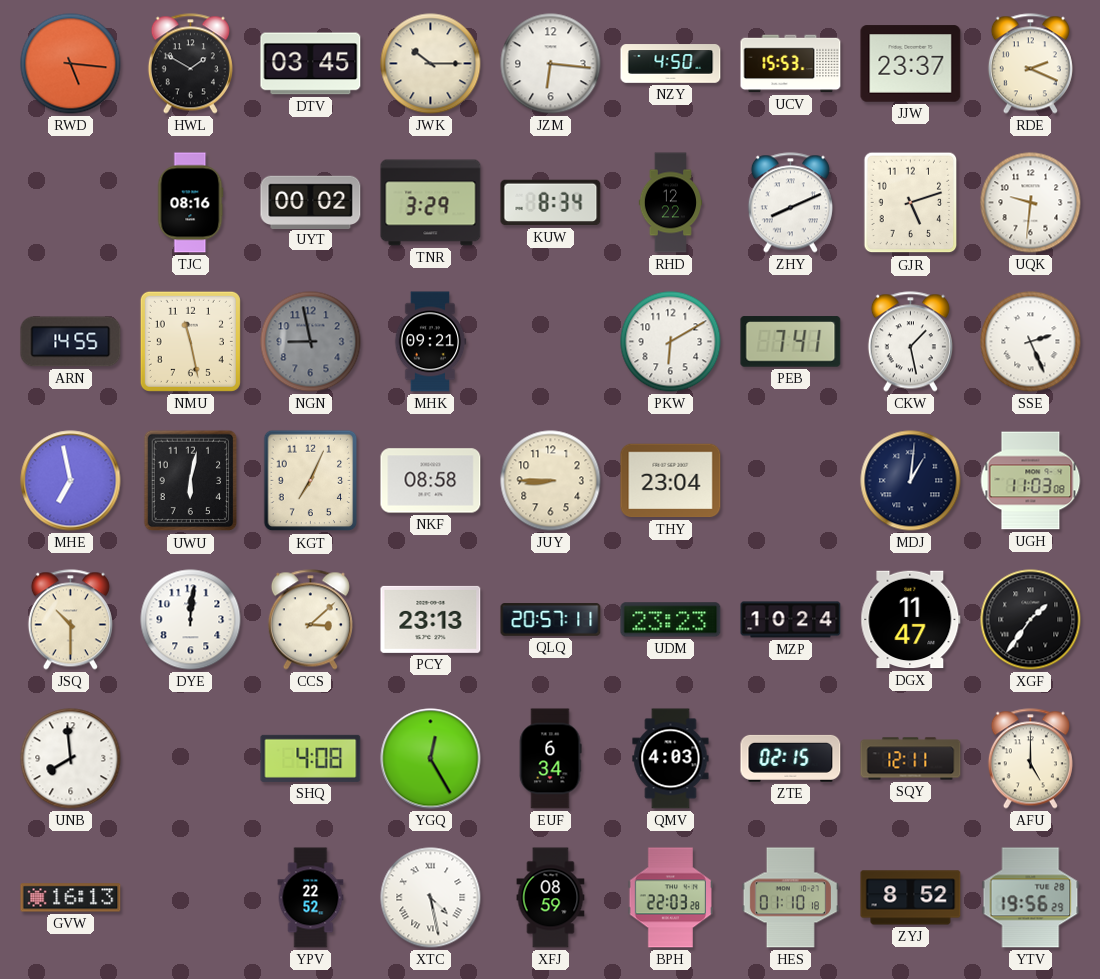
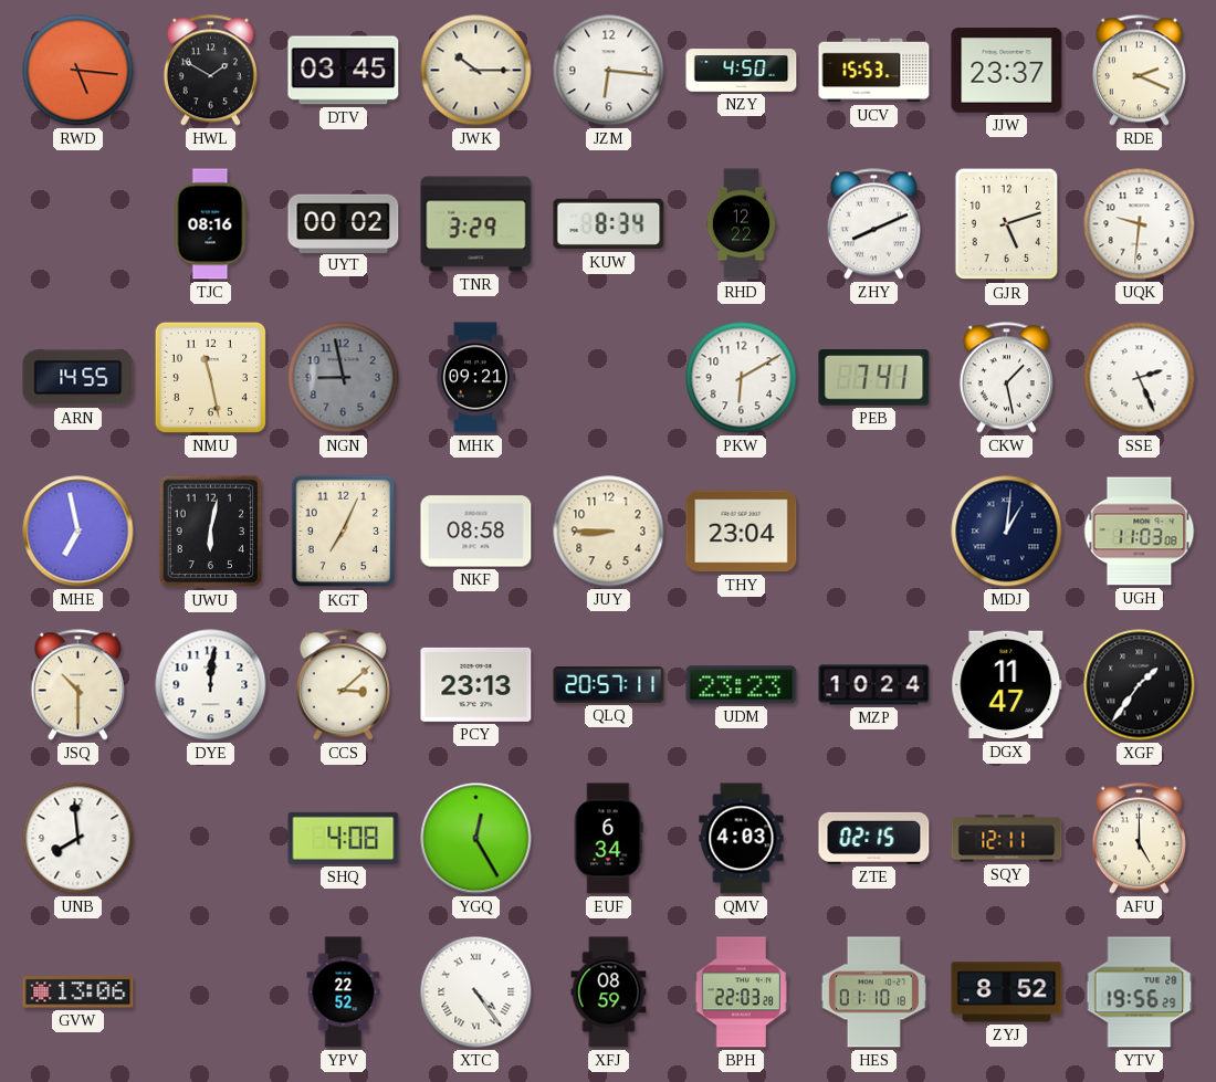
GVW: 16:13 -> 13:06
XTC: 4:28 -> 4:24
